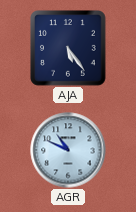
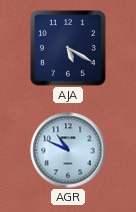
AJA: 5:24 -> 5:20
